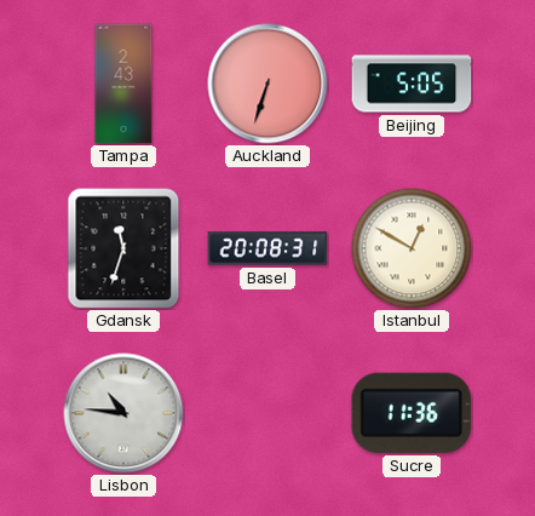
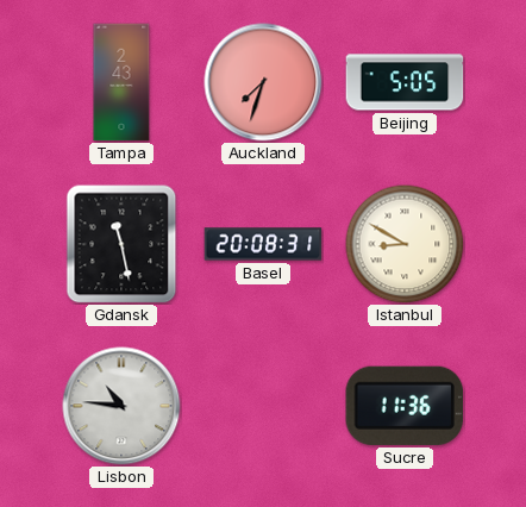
Auckland: 6:33 -> 7:33
Gdansk: 11:33 -> 11:28
Istanbul: 12:50 -> 8:50
